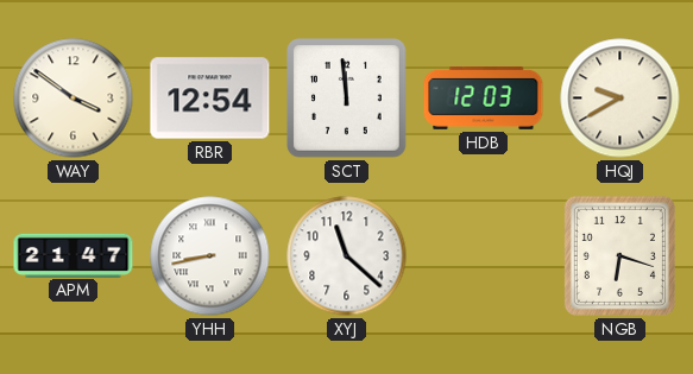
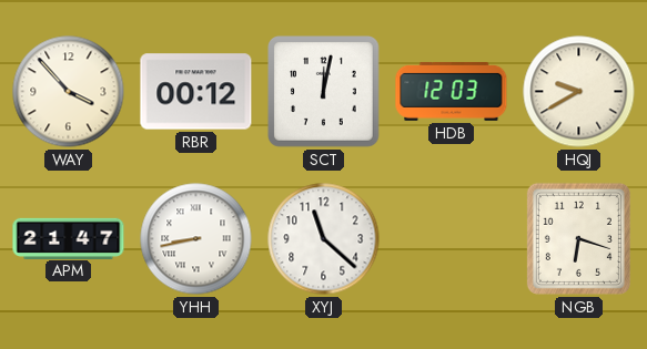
WAY: 3:51 -> 3:53
RBR: 12:54 -> 00:12
SCT: 11:59 -> 12:02
